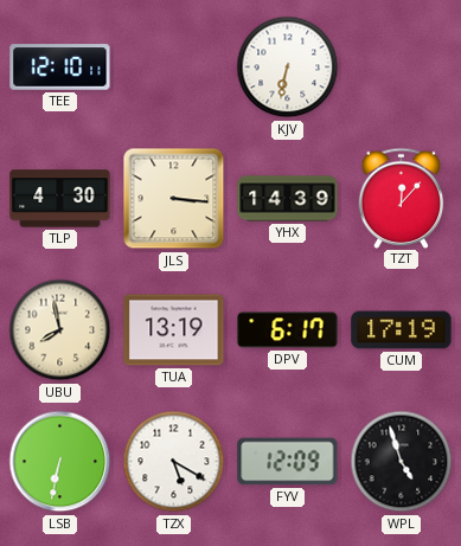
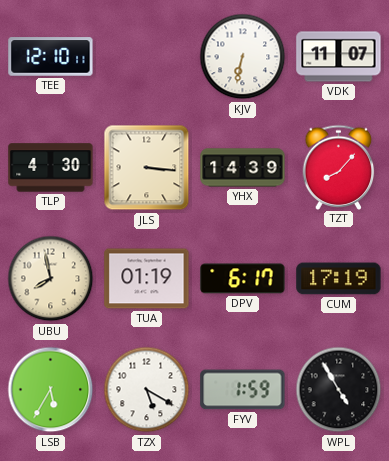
VDK: none -> 11:07
TZT: 12:07 -> 8:07
TUA: 13:19 -> 01:19
LSB: 6:32 -> 5:35
FYV: 12:09 -> 1:59
WPL: 4:57 -> 4:55
